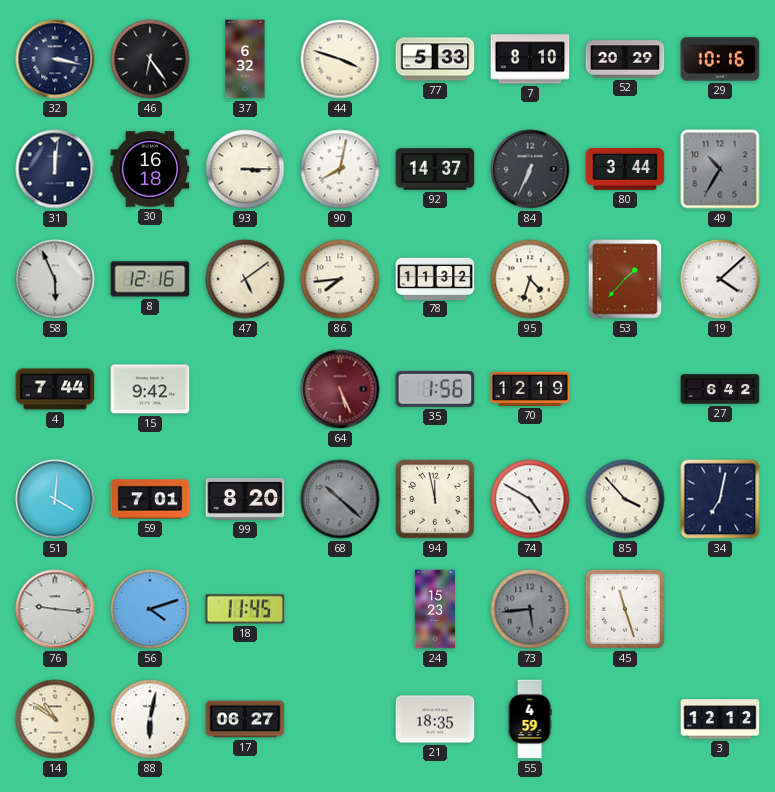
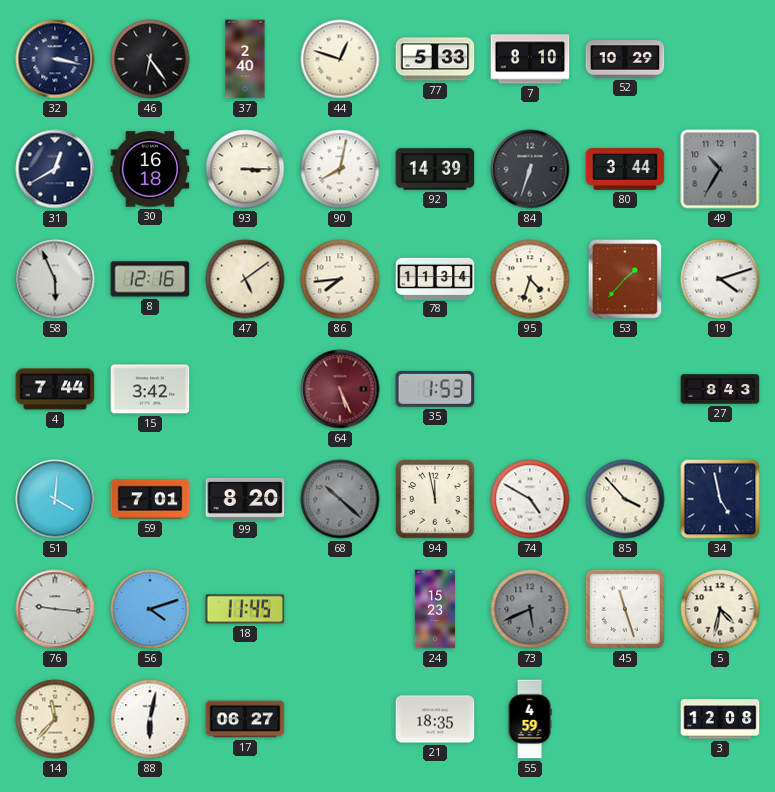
37: 6:32 -> 2:40
44: 3:48 -> 12:48
52: 20:29 -> 10:29
29: 10:16 -> none
31: 12:01 -> 12:40
92: 14:37 -> 14:39
84: 6:34 -> 6:33
78: 11:32 -> 11:34
19: 4:08 -> 4:12
15: 9:42 -> 3:42
35: 1:56 -> 1:53
70: 12:19 -> none
27: 6:42 -> 8:43
34: 7:02 -> 4:58
73: 5:44 -> 5:41
5: none -> 4:32
14: 10:51 -> 11:37
3: 12:12 -> 12:08
